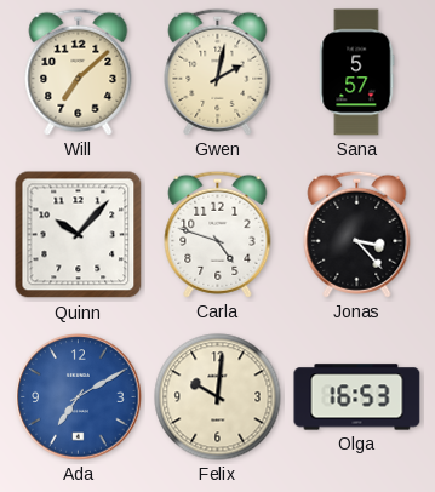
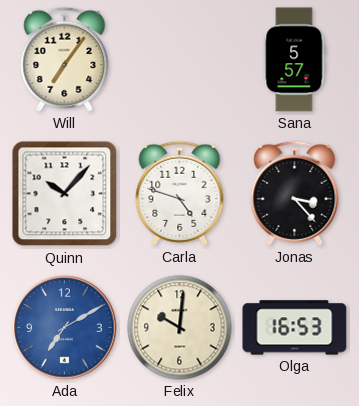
Will: 7:08 -> 7:06
Gwen: 2:02 -> none
